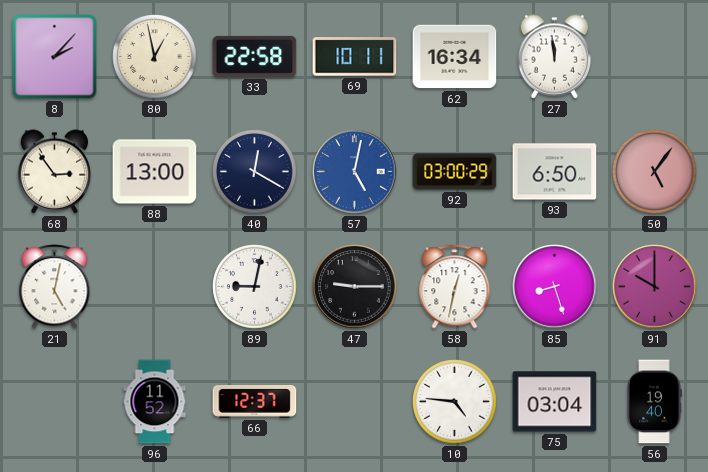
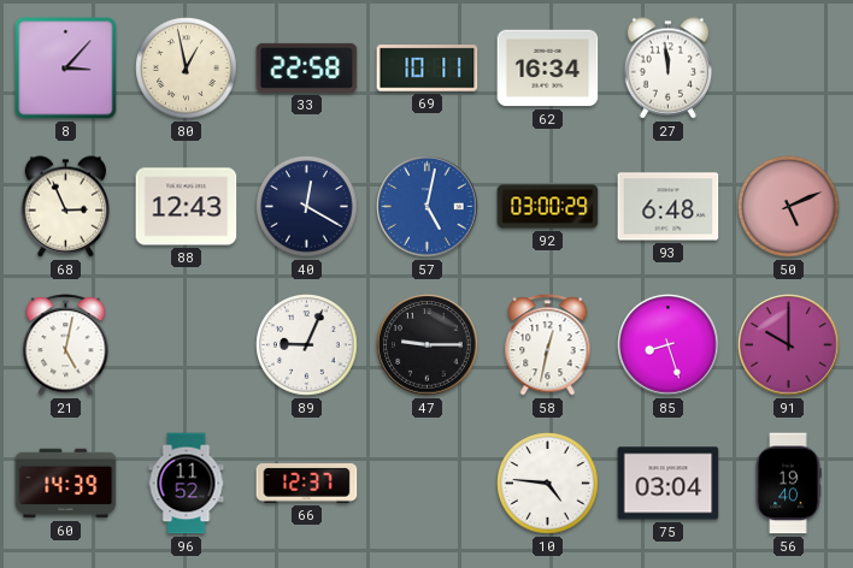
8: 2:07 -> 3:07
68: 2:54 -> 2:56
88: 13:00 -> 12:43
93: 6:50 -> 6:48
50: 5:06 -> 5:11
89: 9:02 -> 9:04
60: none -> 14:39
